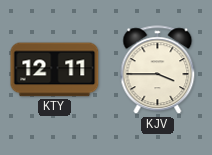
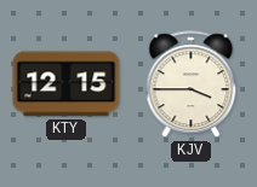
KTY: 12:11 -> 12:15
